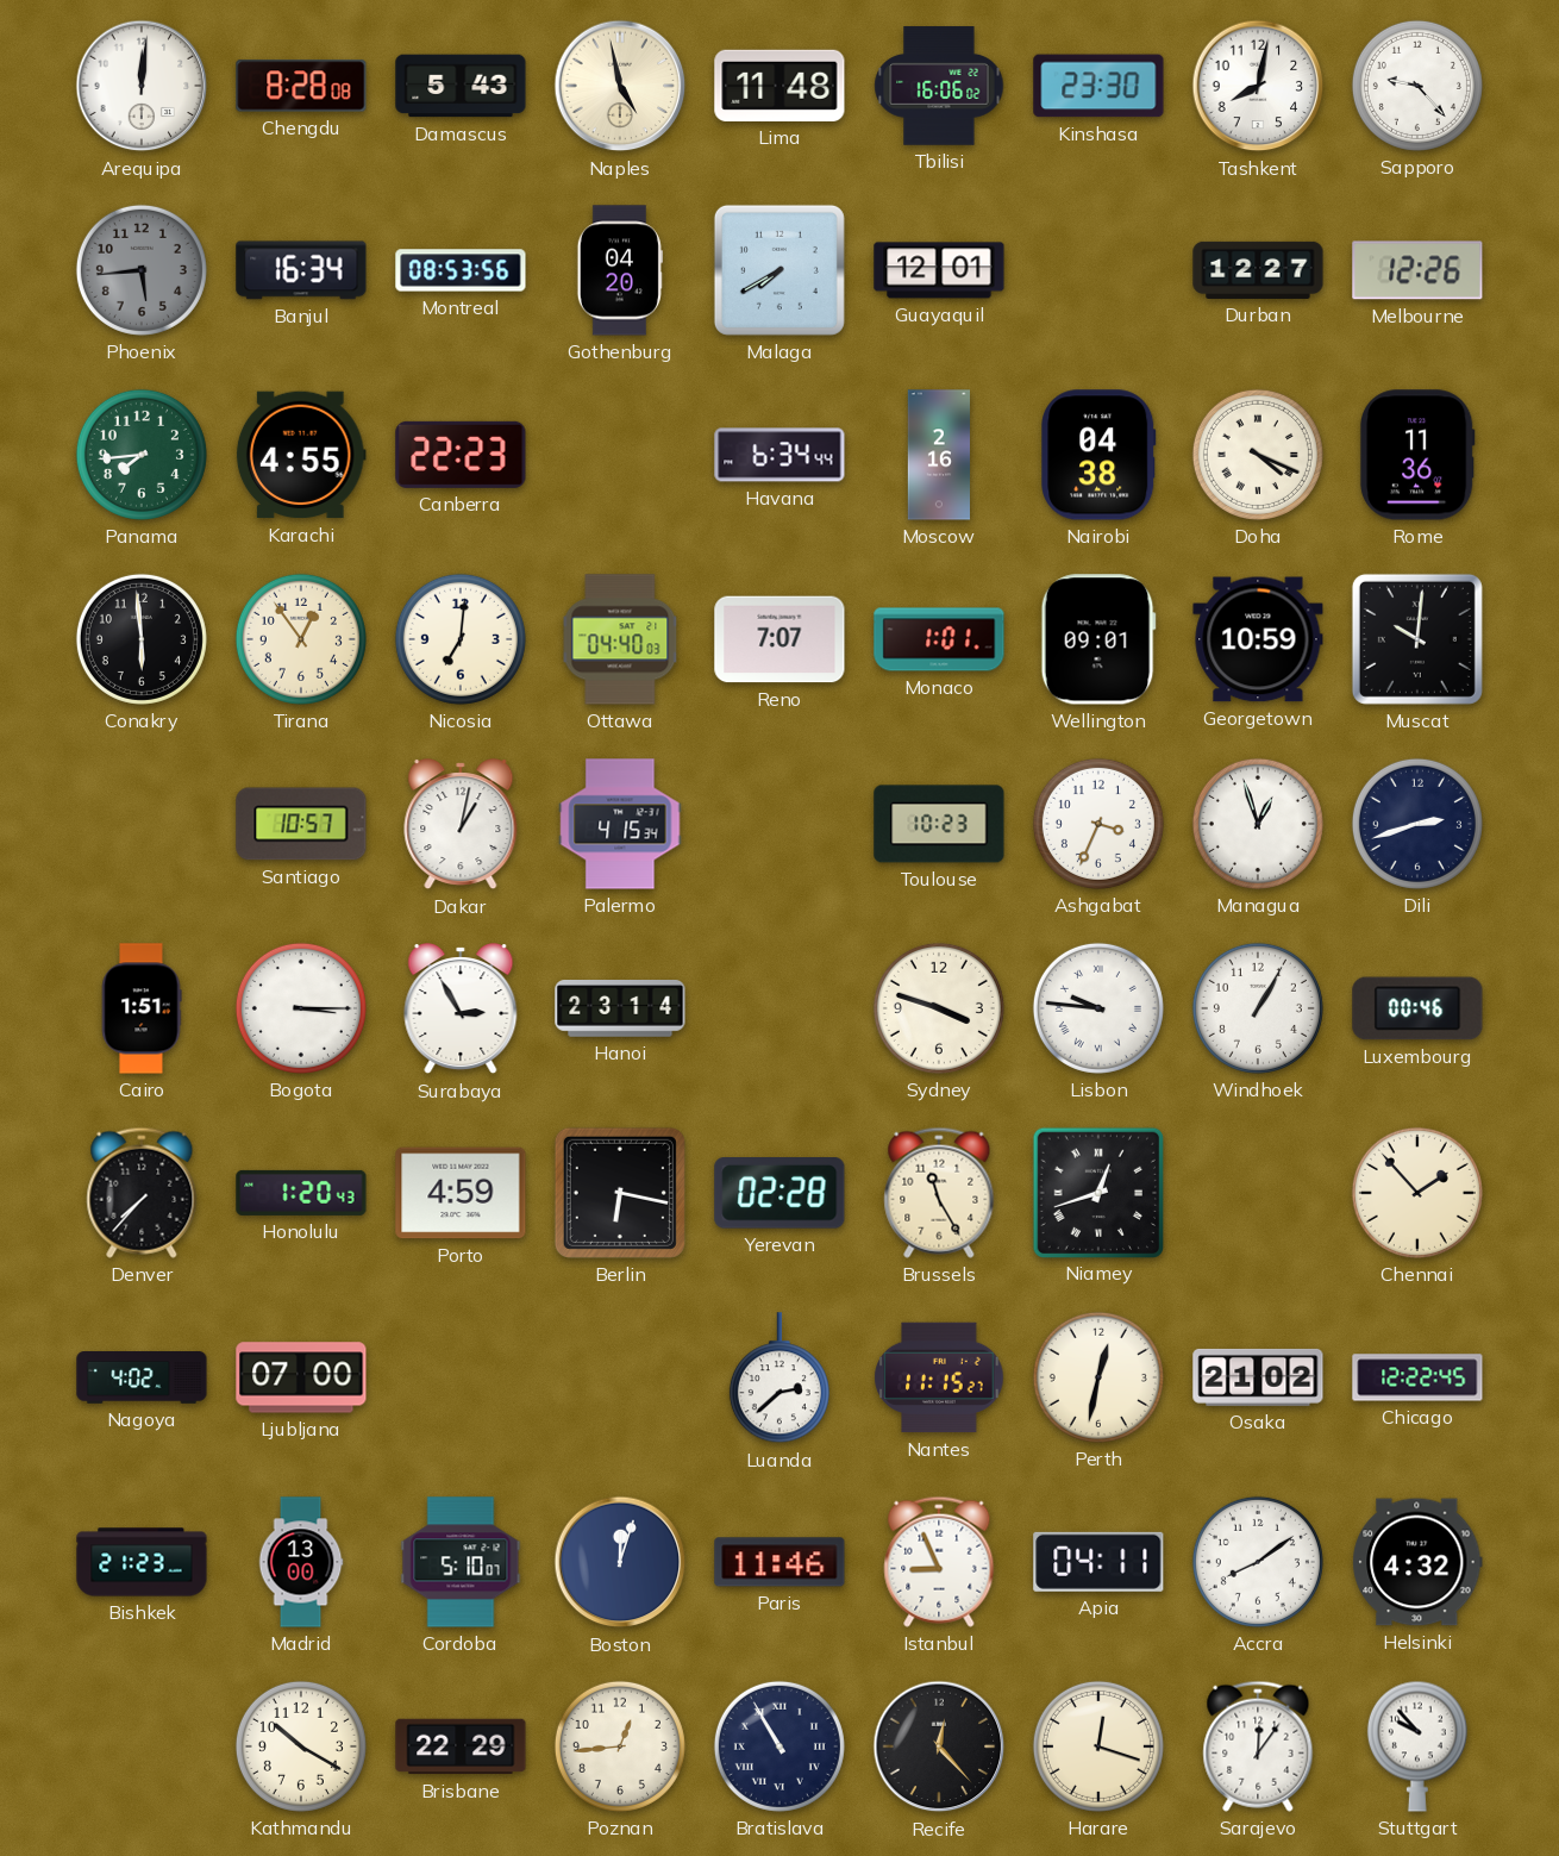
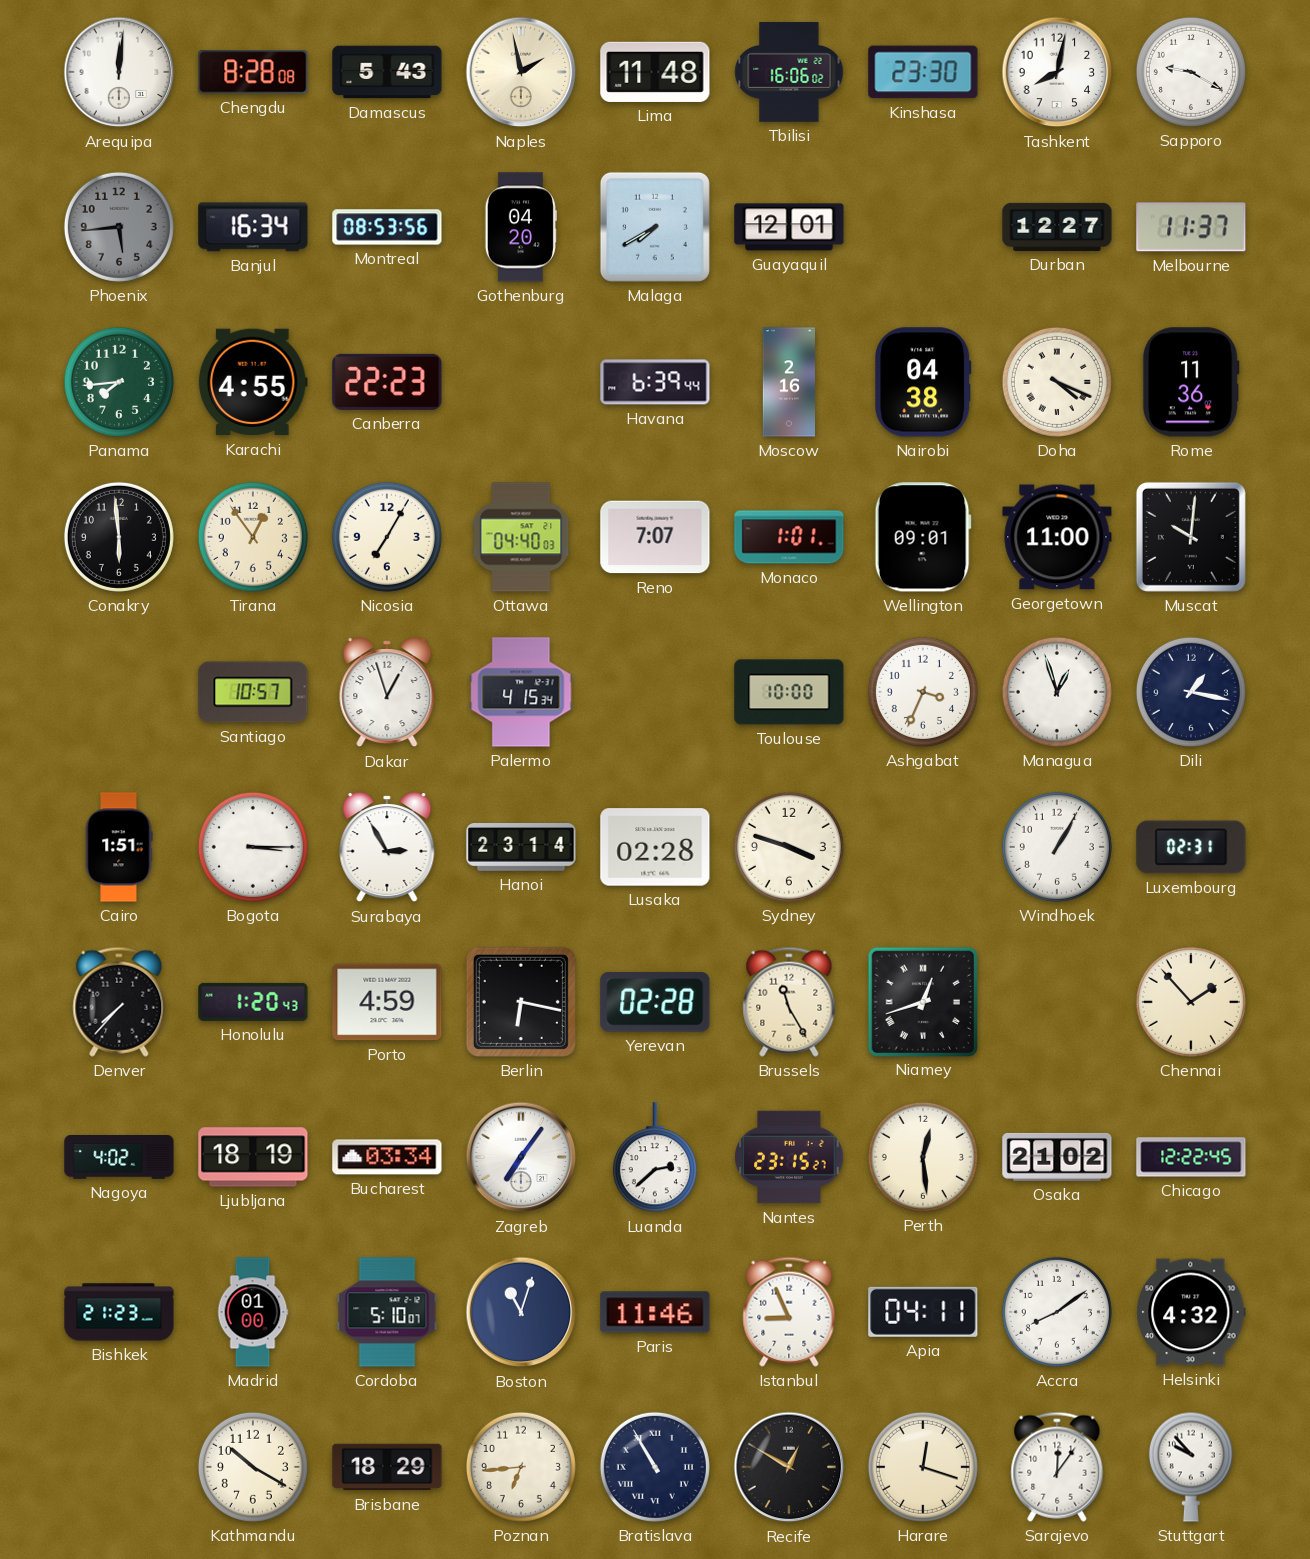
Naples: 4:58 -> 1:58
Sapporo: 9:23 -> 9:20
Melbourne: 12:26 -> 11:37
Havana: 6:34 -> 6:39
Nicosia: 7:01 -> 7:05
Georgetown: 10:59 -> 11:00
Dakar: 1:02 -> 12:57
Toulouse: 10:23 -> 10:00
Dili: 2:42 -> 1:17
Lusaka: none -> 02:28
Lisbon: 9:46 -> none
Luxembourg: 00:46 -> 02:31
Ljubljana: 07:00 -> 18:19
Bucharest: none -> 03:34
Zagreb: none -> 7:06
Nantes: 11:15 -> 23:15
Perth: 12:32 -> 12:29
Madrid: 13:00 -> 01:00
Boston: 12:03 -> 11:03
Brisbane: 22:29 -> 18:29
Poznan: 12:44 -> 6:44
Recife: 12:23 -> 12:50
